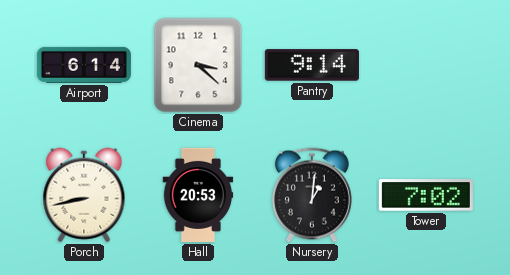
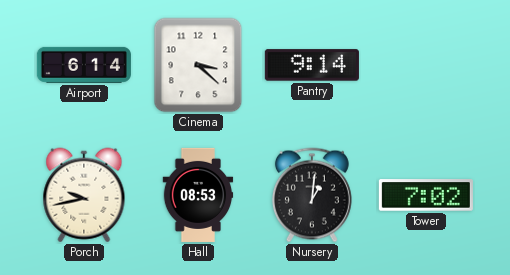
Porch: 8:43 -> 9:43
Hall: 20:53 -> 08:53
